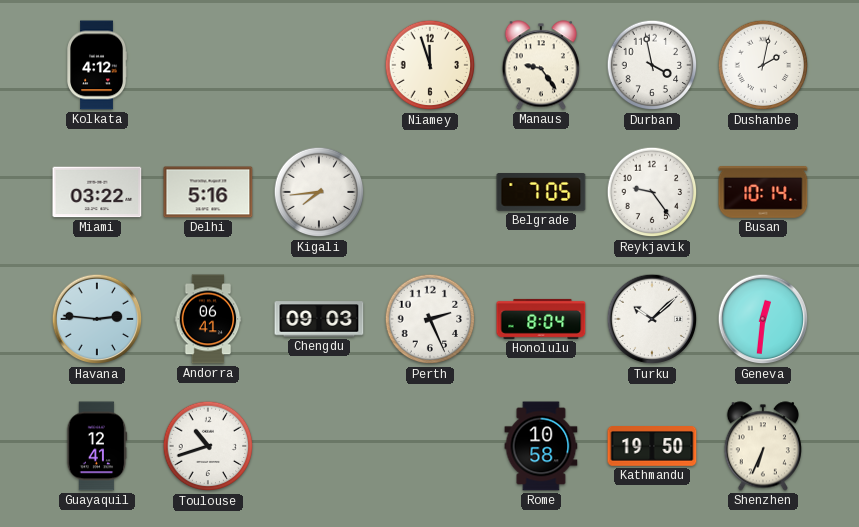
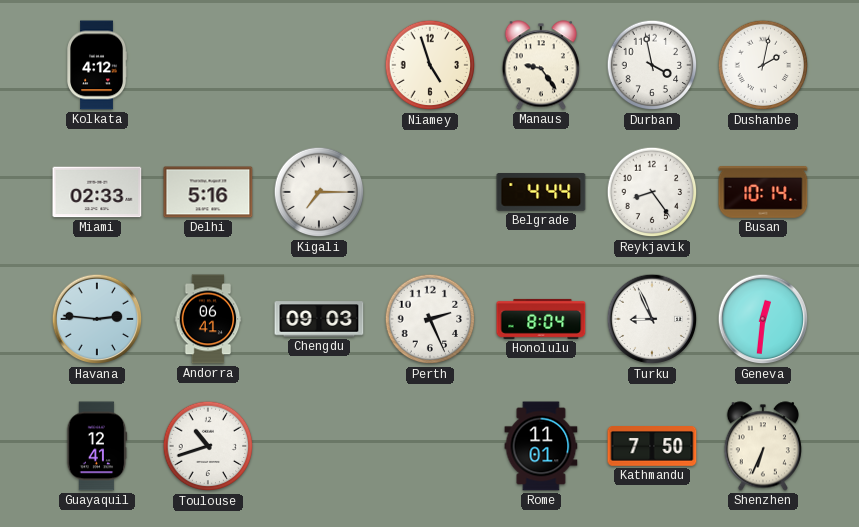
Niamey: 11:57 -> 4:57
Miami: 03:22 -> 02:33
Kigali: 7:44 -> 7:15
Belgrade: 7:05 -> 4:44
Reykjavik: 9:24 -> 8:24
Turku: 10:08 -> 8:56
Rome: 10:58 -> 11:01
Kathmandu: 19:50 -> 7:50
